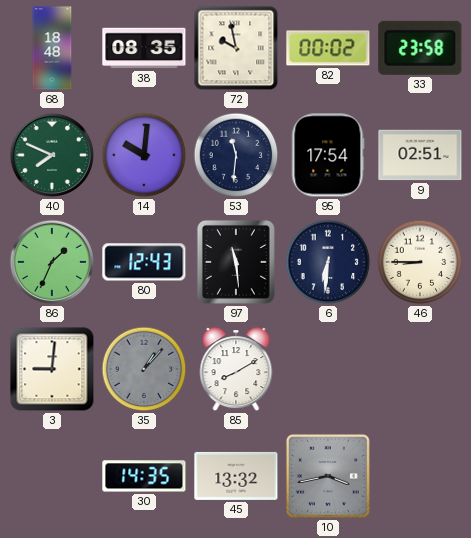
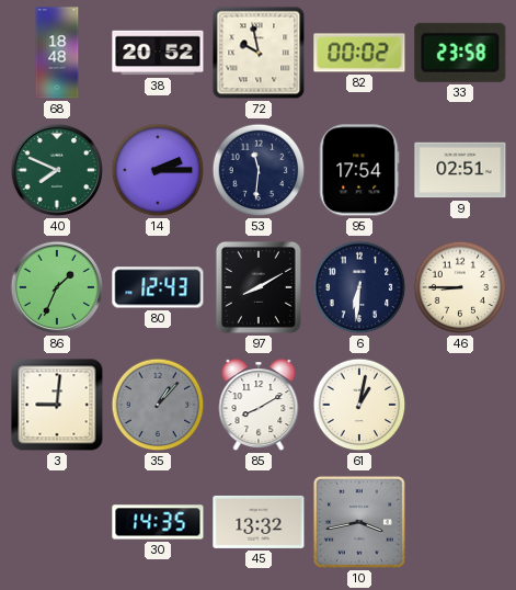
38: 08:35 -> 20:52
14: 10:01 -> 2:15
97: 11:29 -> 8:10
61: none -> 1:02
